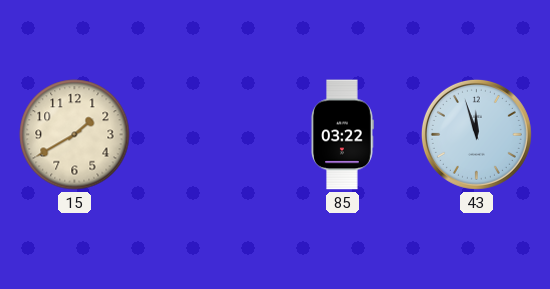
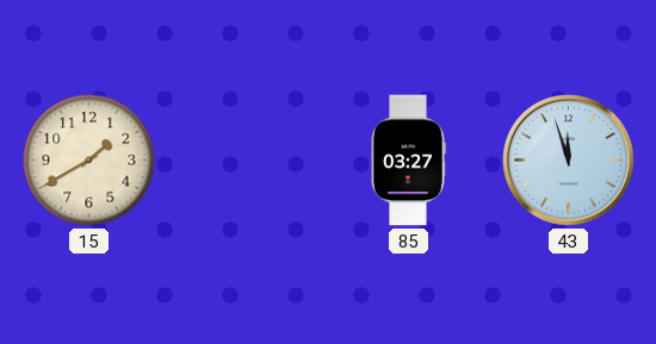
85: 03:22 -> 03:27
